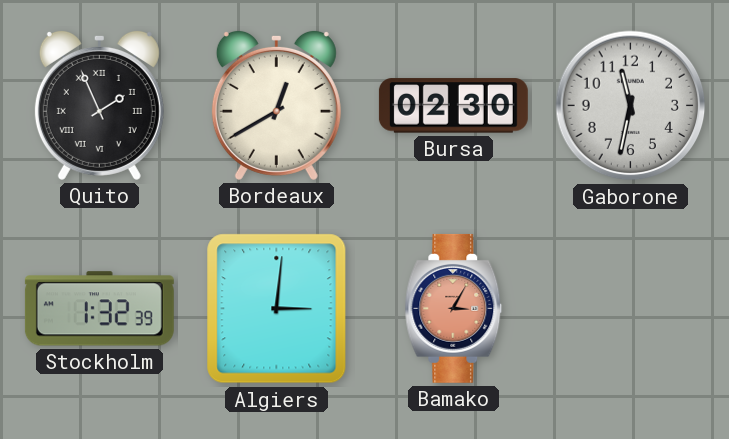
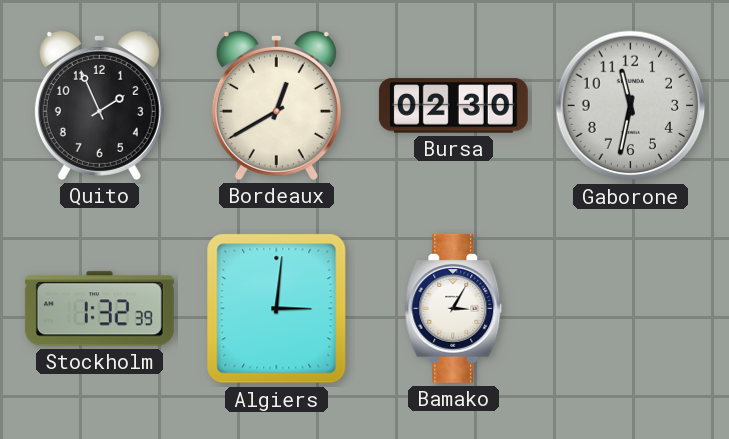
Quito numerals: Roman -> Arabic
Bamako dial: salmon -> white
